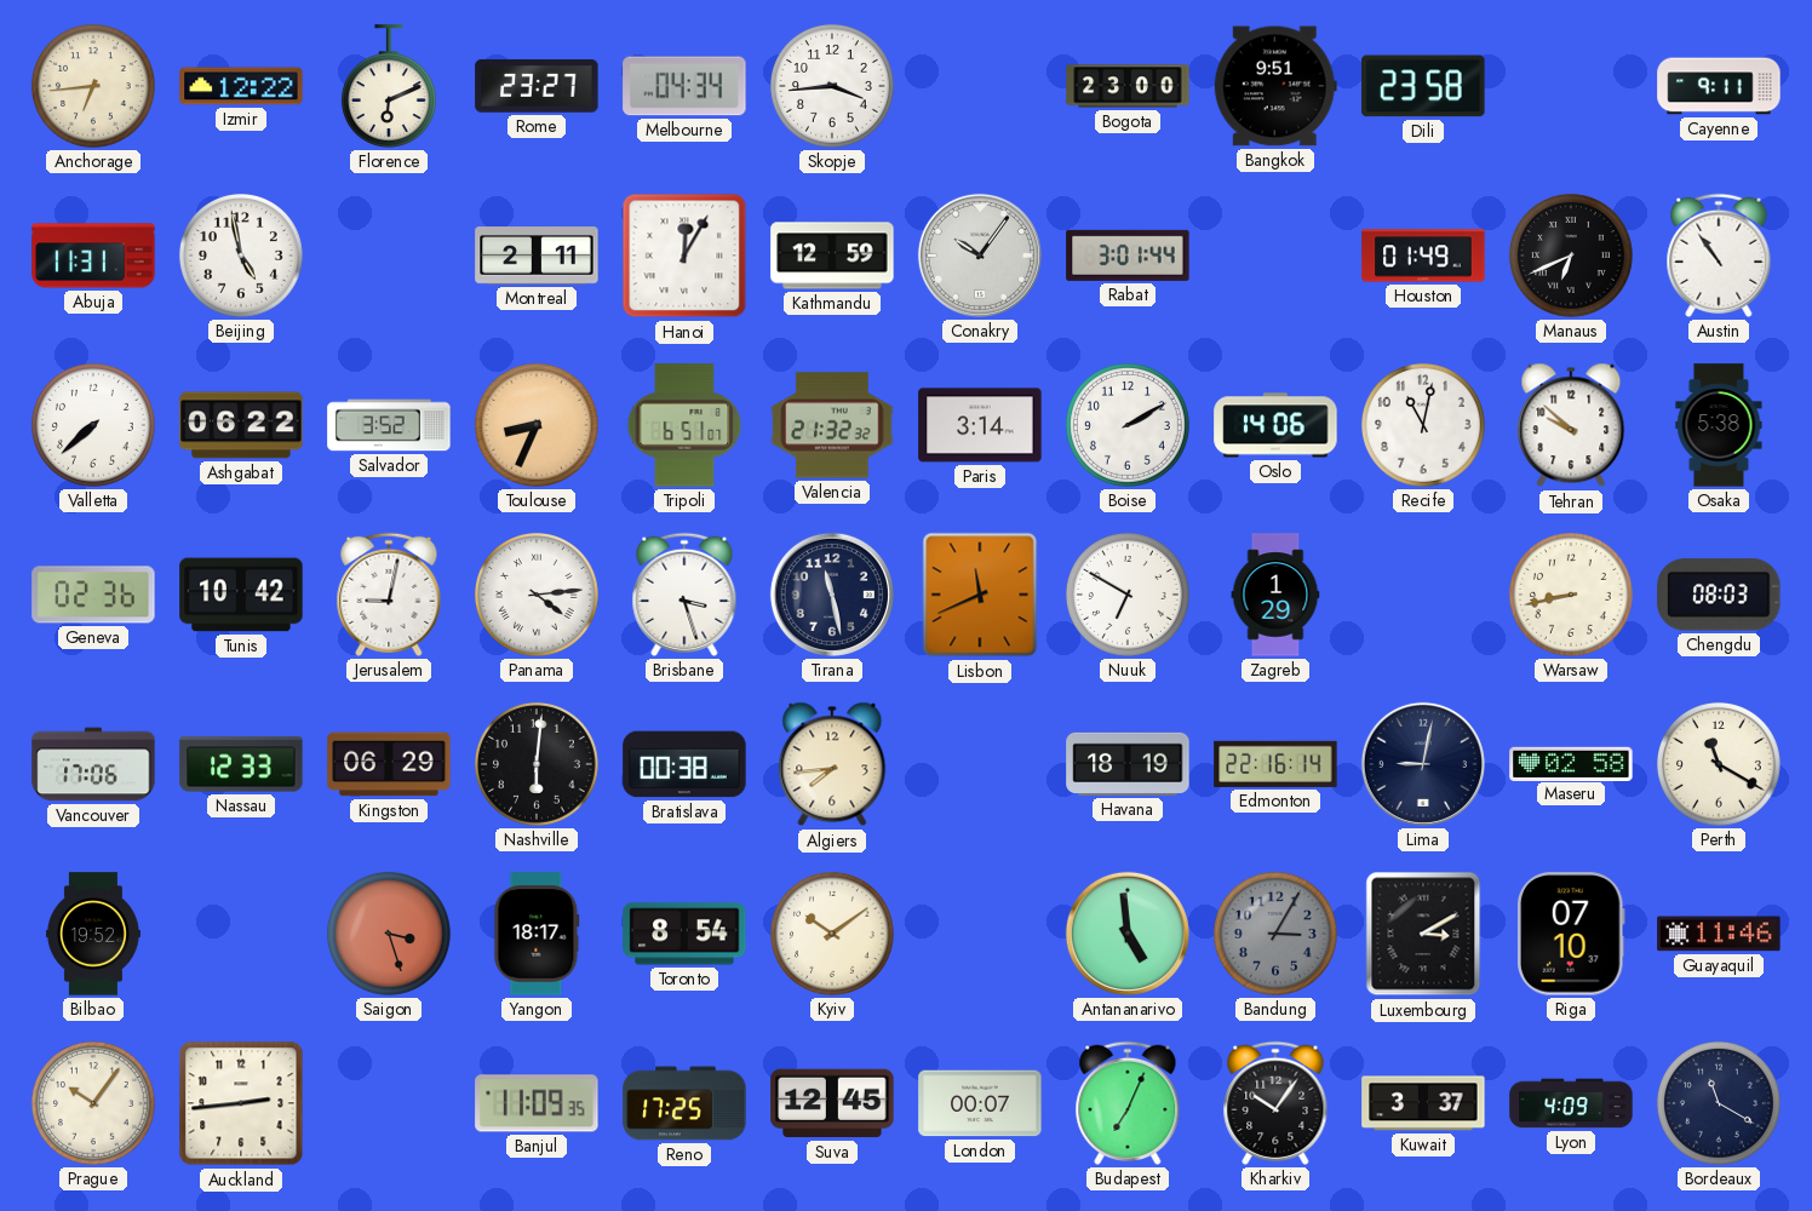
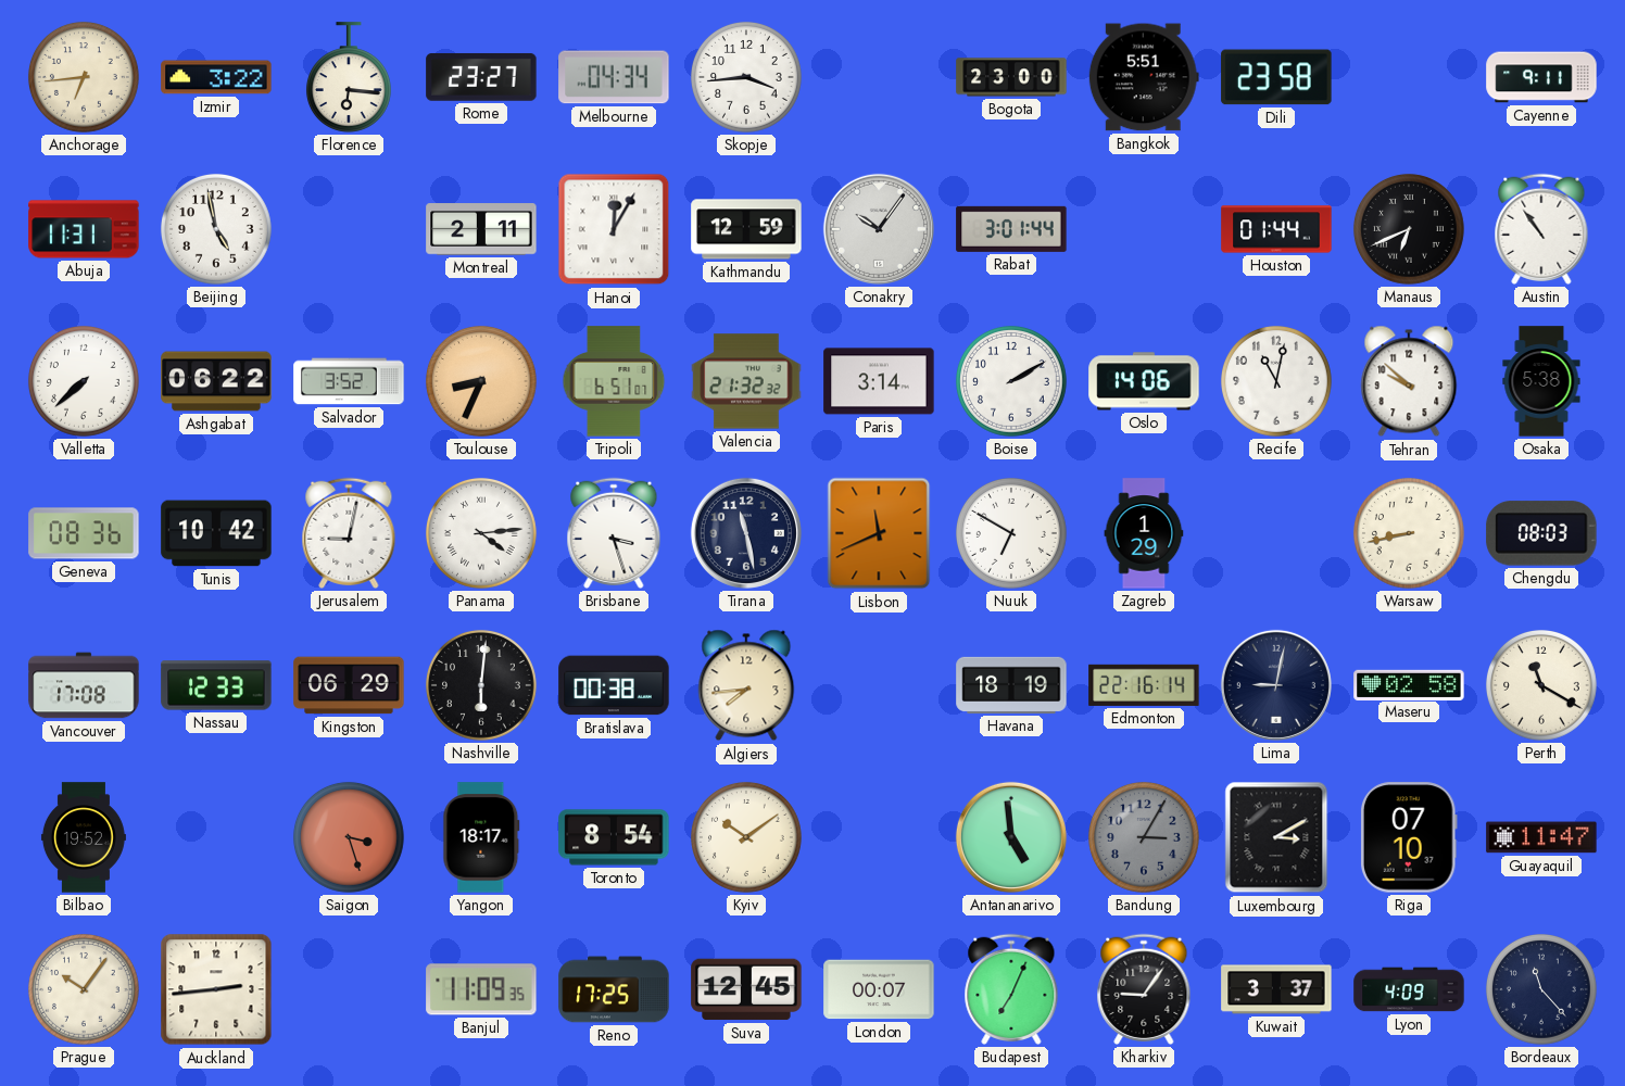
Izmir: 12:22 -> 3:22
Florence: 6:11 -> 6:16
Bangkok: 9:51 -> 5:51
Houston: 01:49 -> 01:44
Geneva: 02:36 -> 08:36
Vancouver: 17:06 -> 17:08
Guayaquil: 11:46 -> 11:47
Kharkiv: 10:06 -> 9:06
Bordeaux: 11:20 -> 11:23
